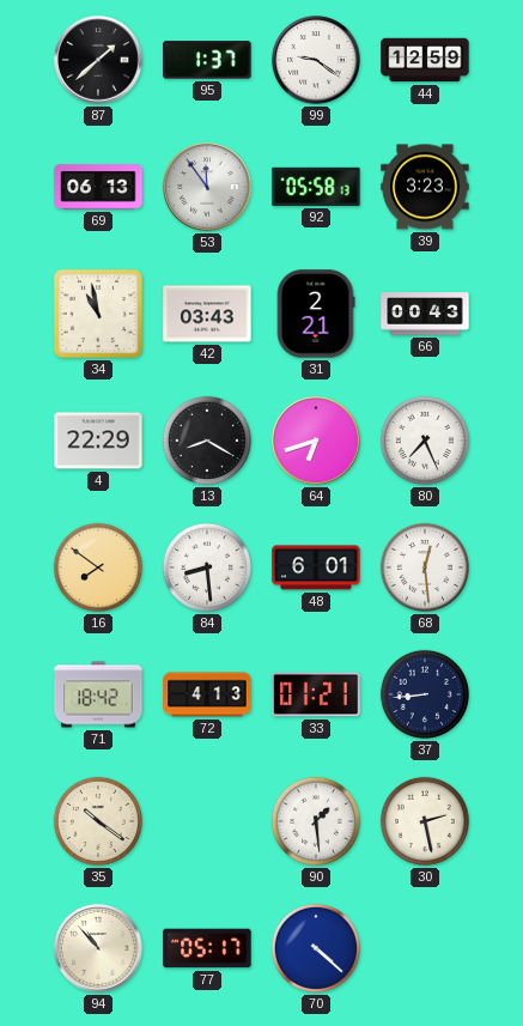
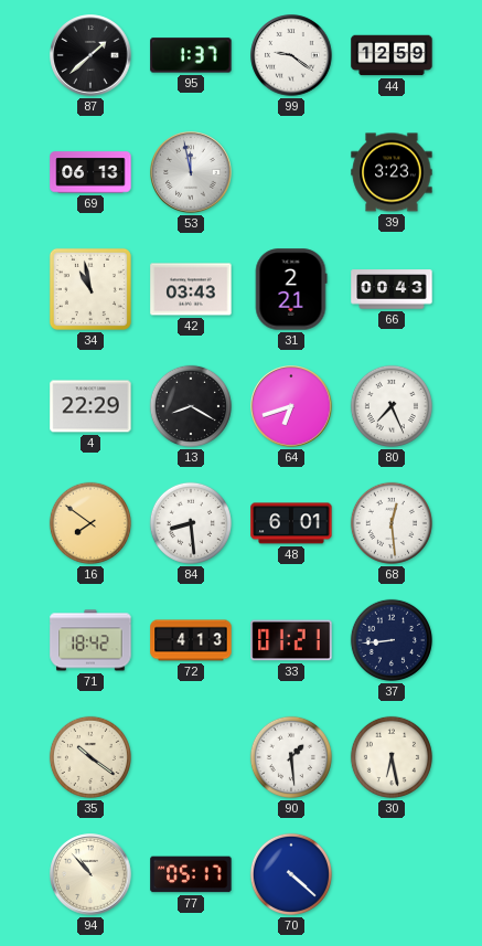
53: 11:54 -> 11:58
92: 05:58 -> none
30: 2:28 -> 6:28
